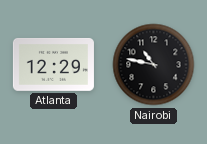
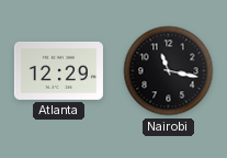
Nairobi: 10:47 -> 11:17
